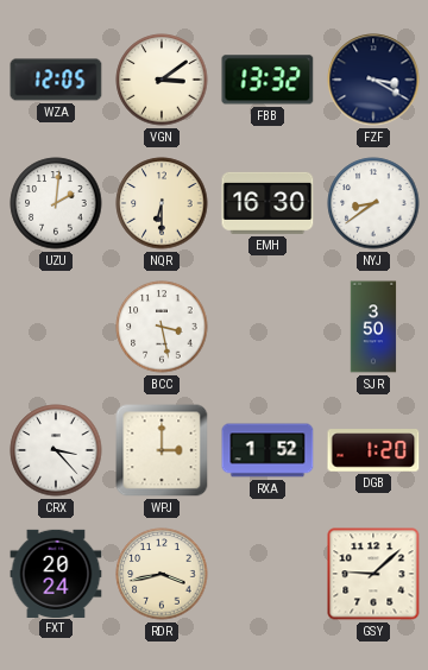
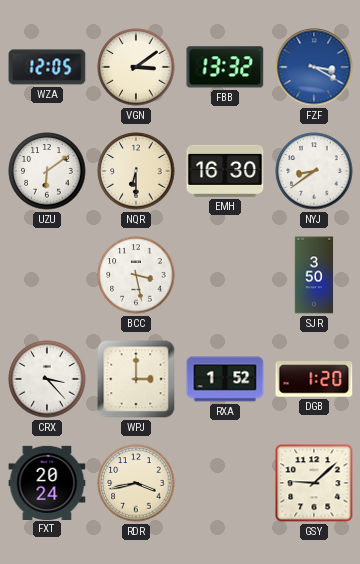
FZF dial: navy -> blue
UZU: 2:01 -> 6:09
